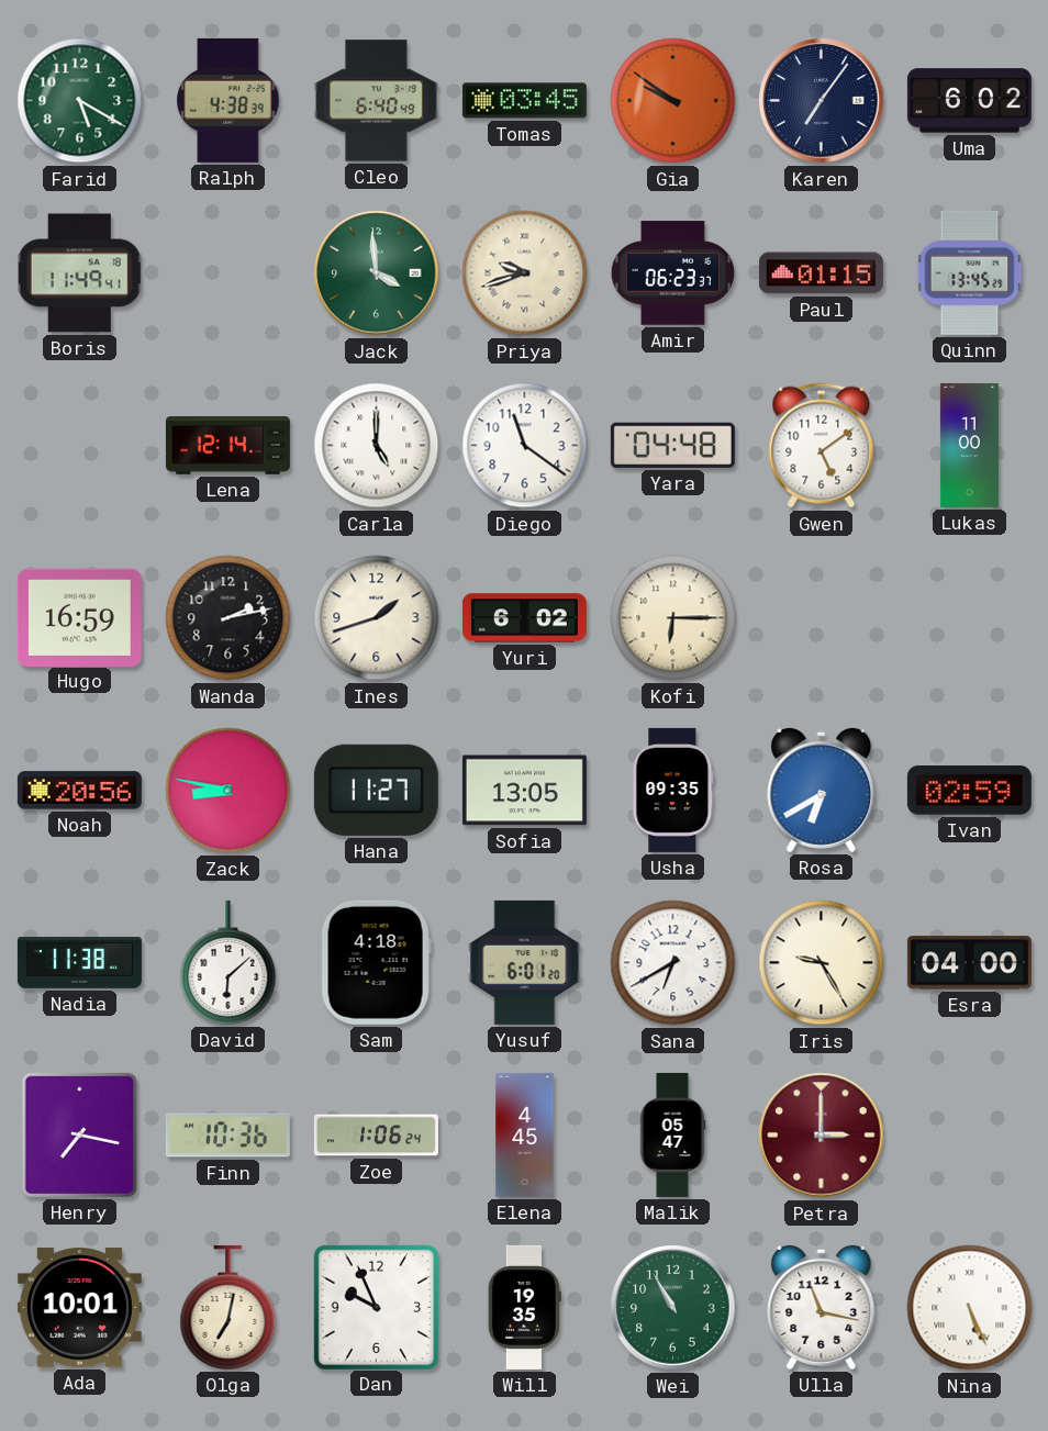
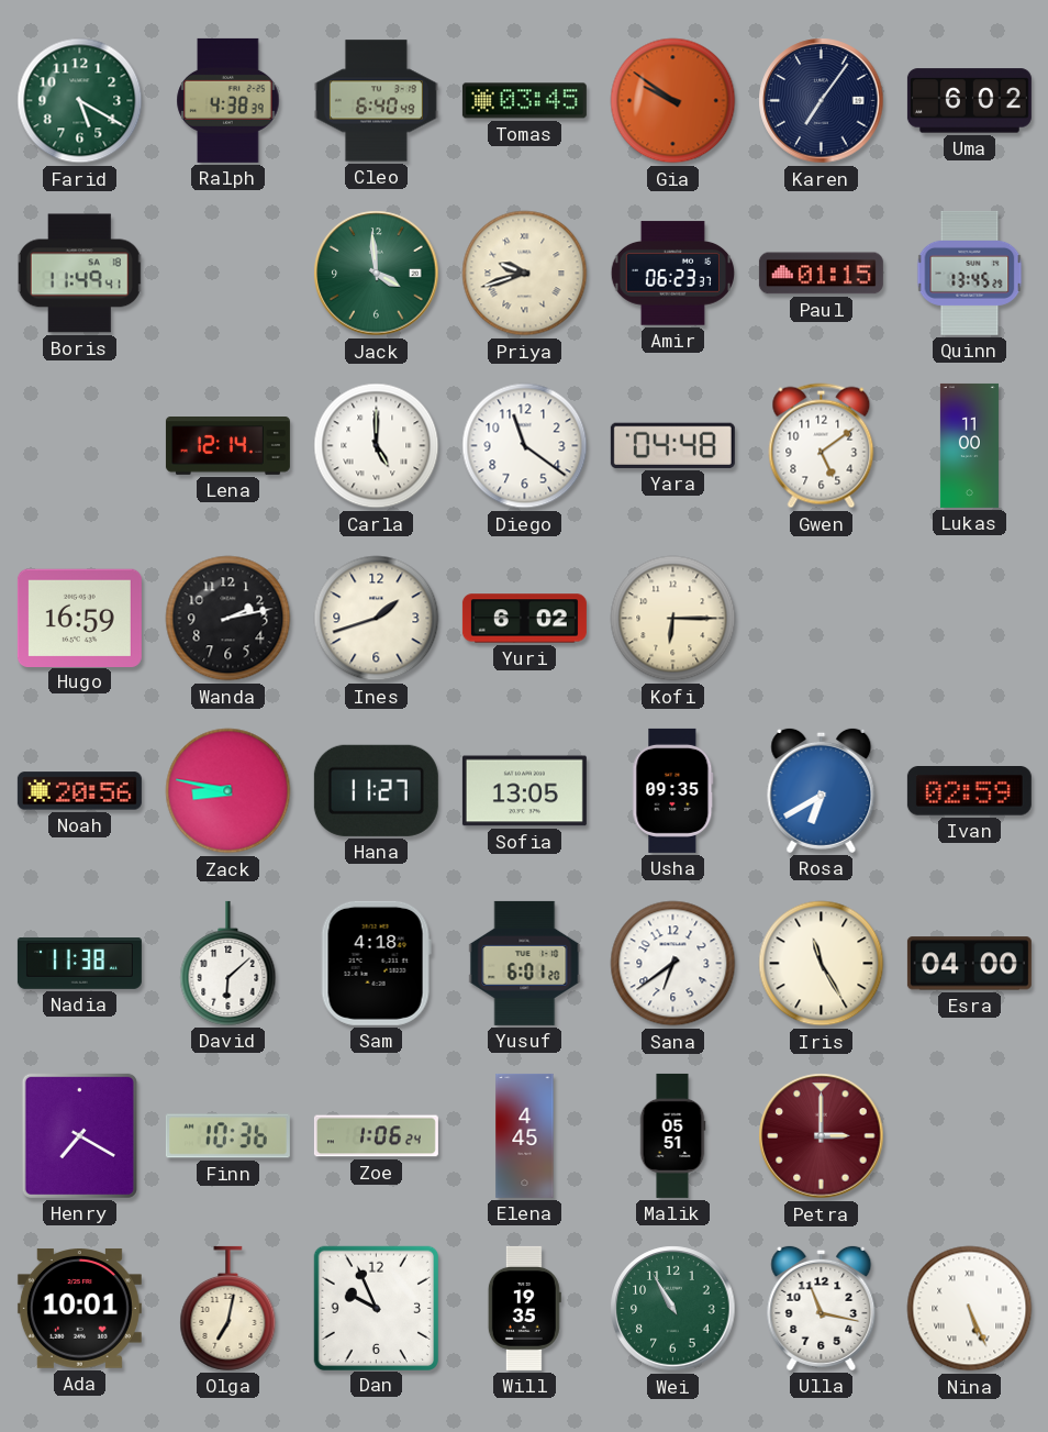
Sana: 6:40 -> 6:39
Iris: 9:25 -> 11:25
Henry: 7:17 -> 7:20
Malik: 05:47 -> 05:51
